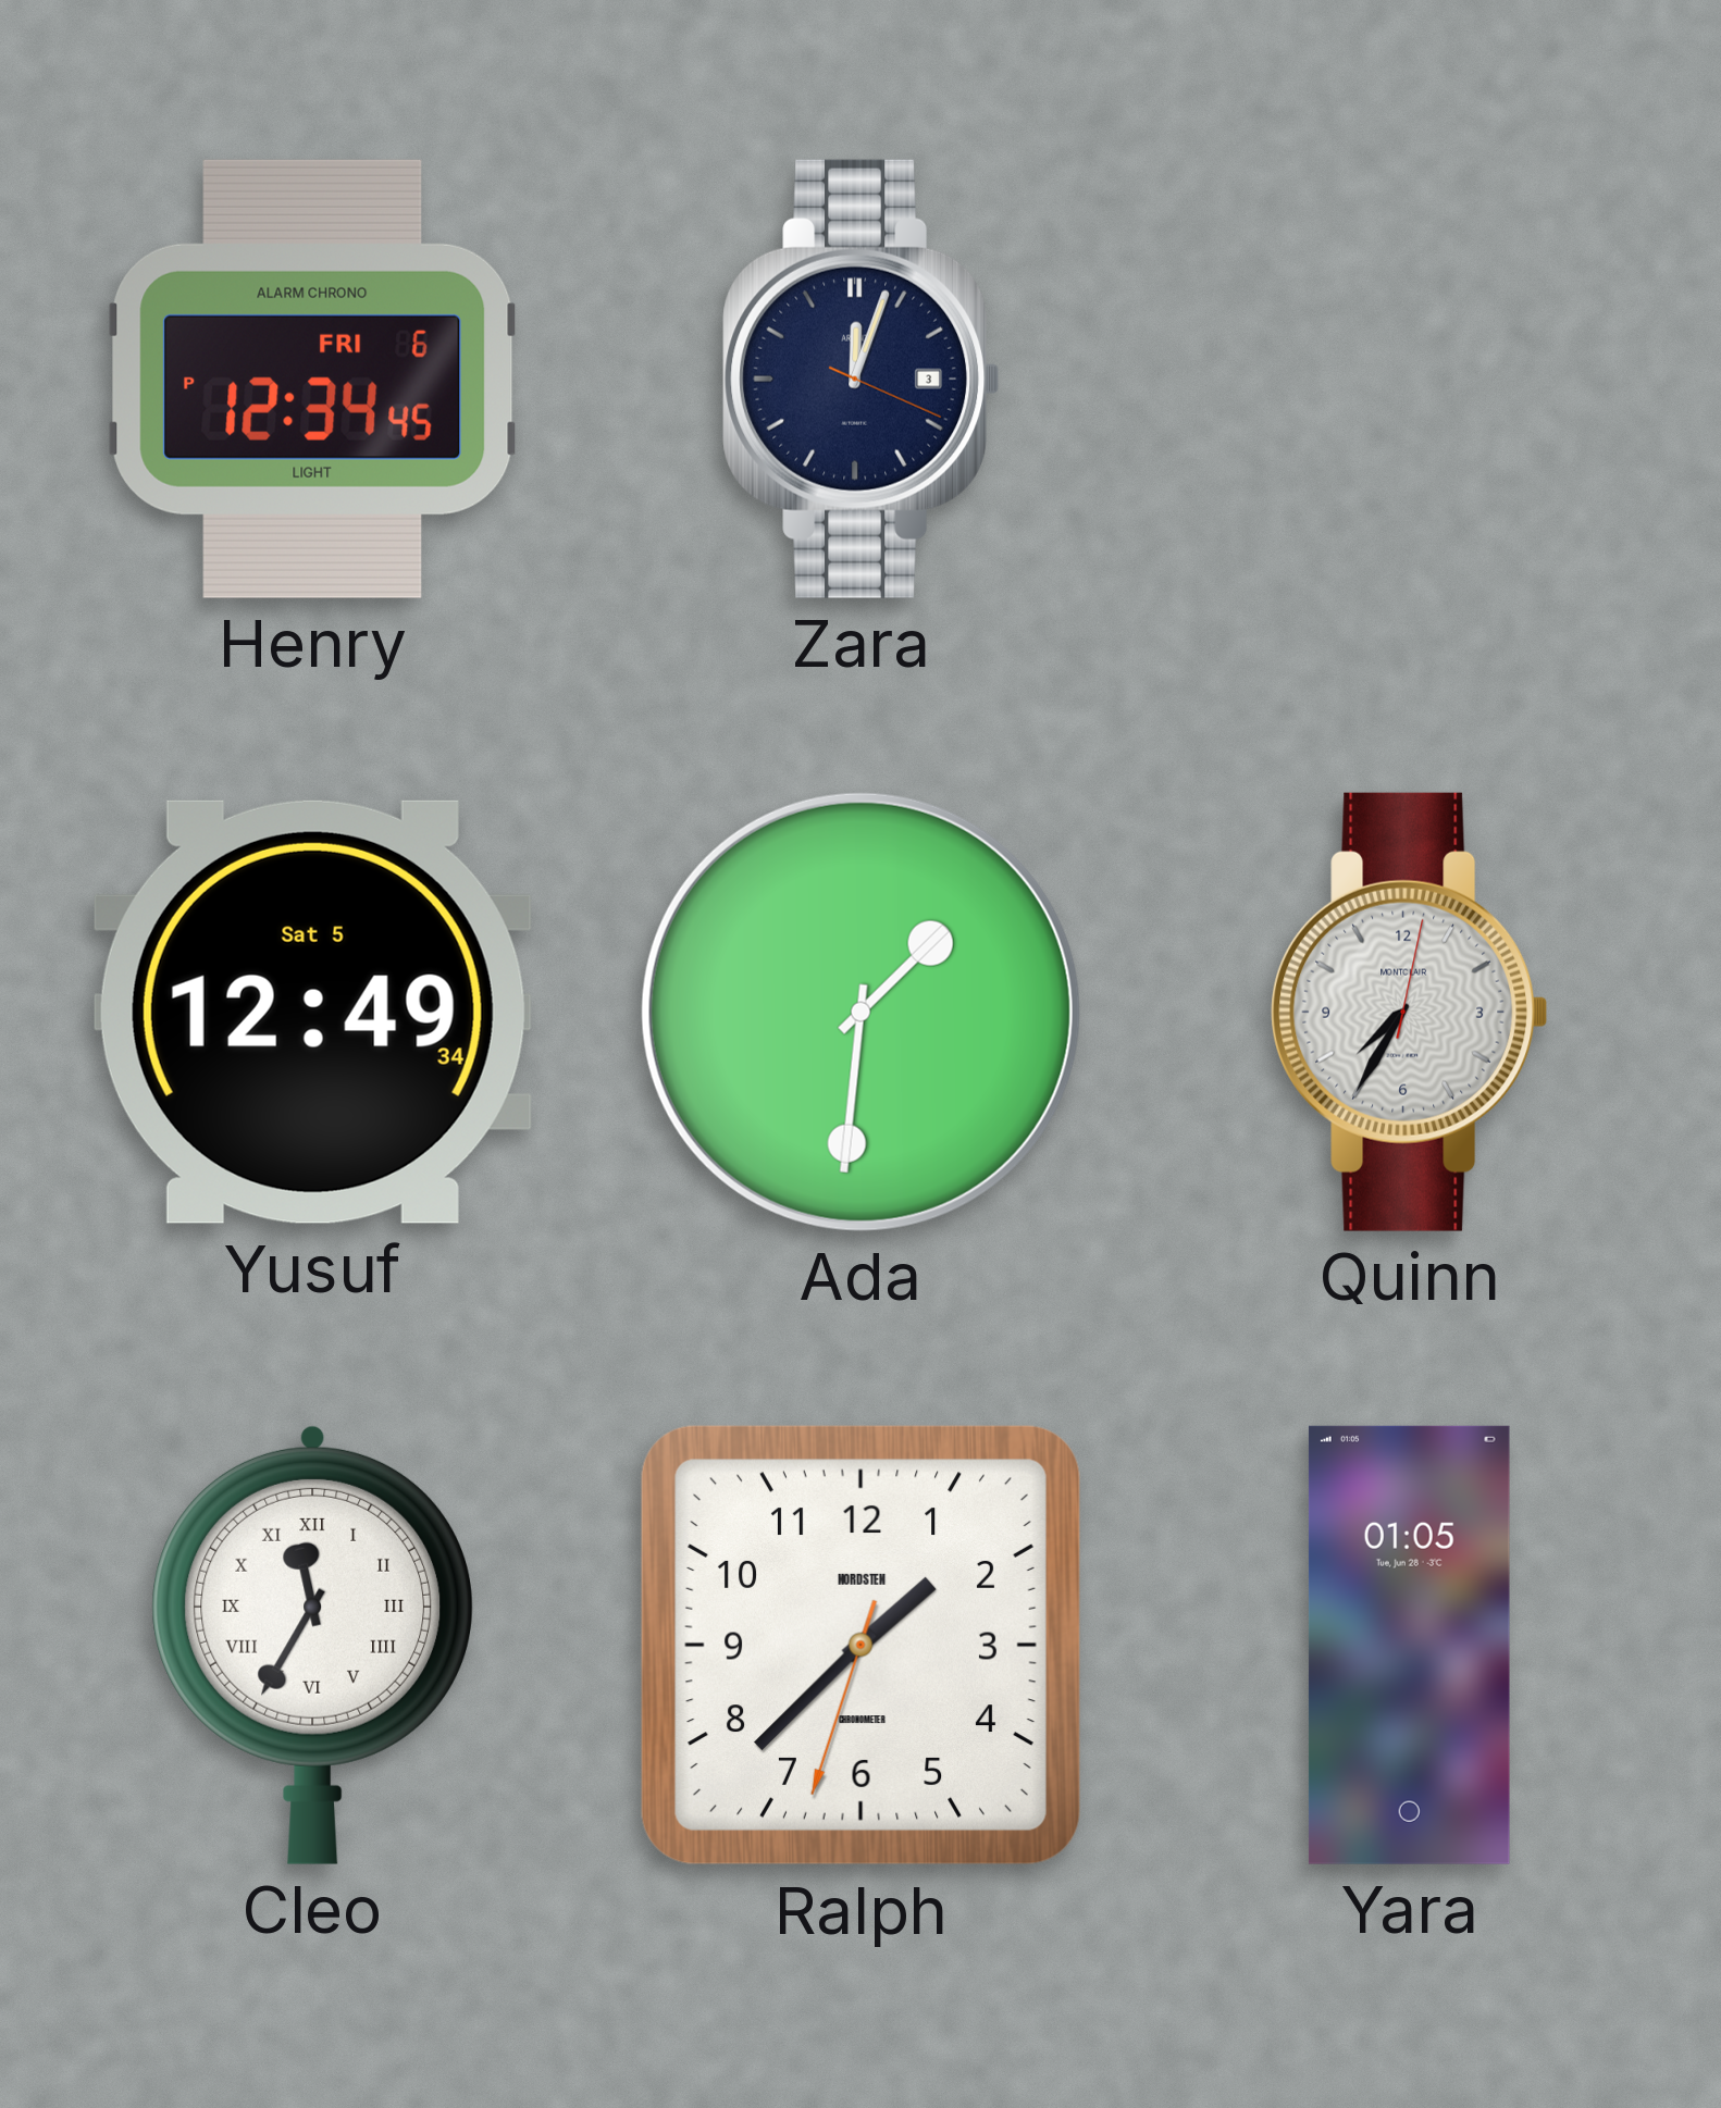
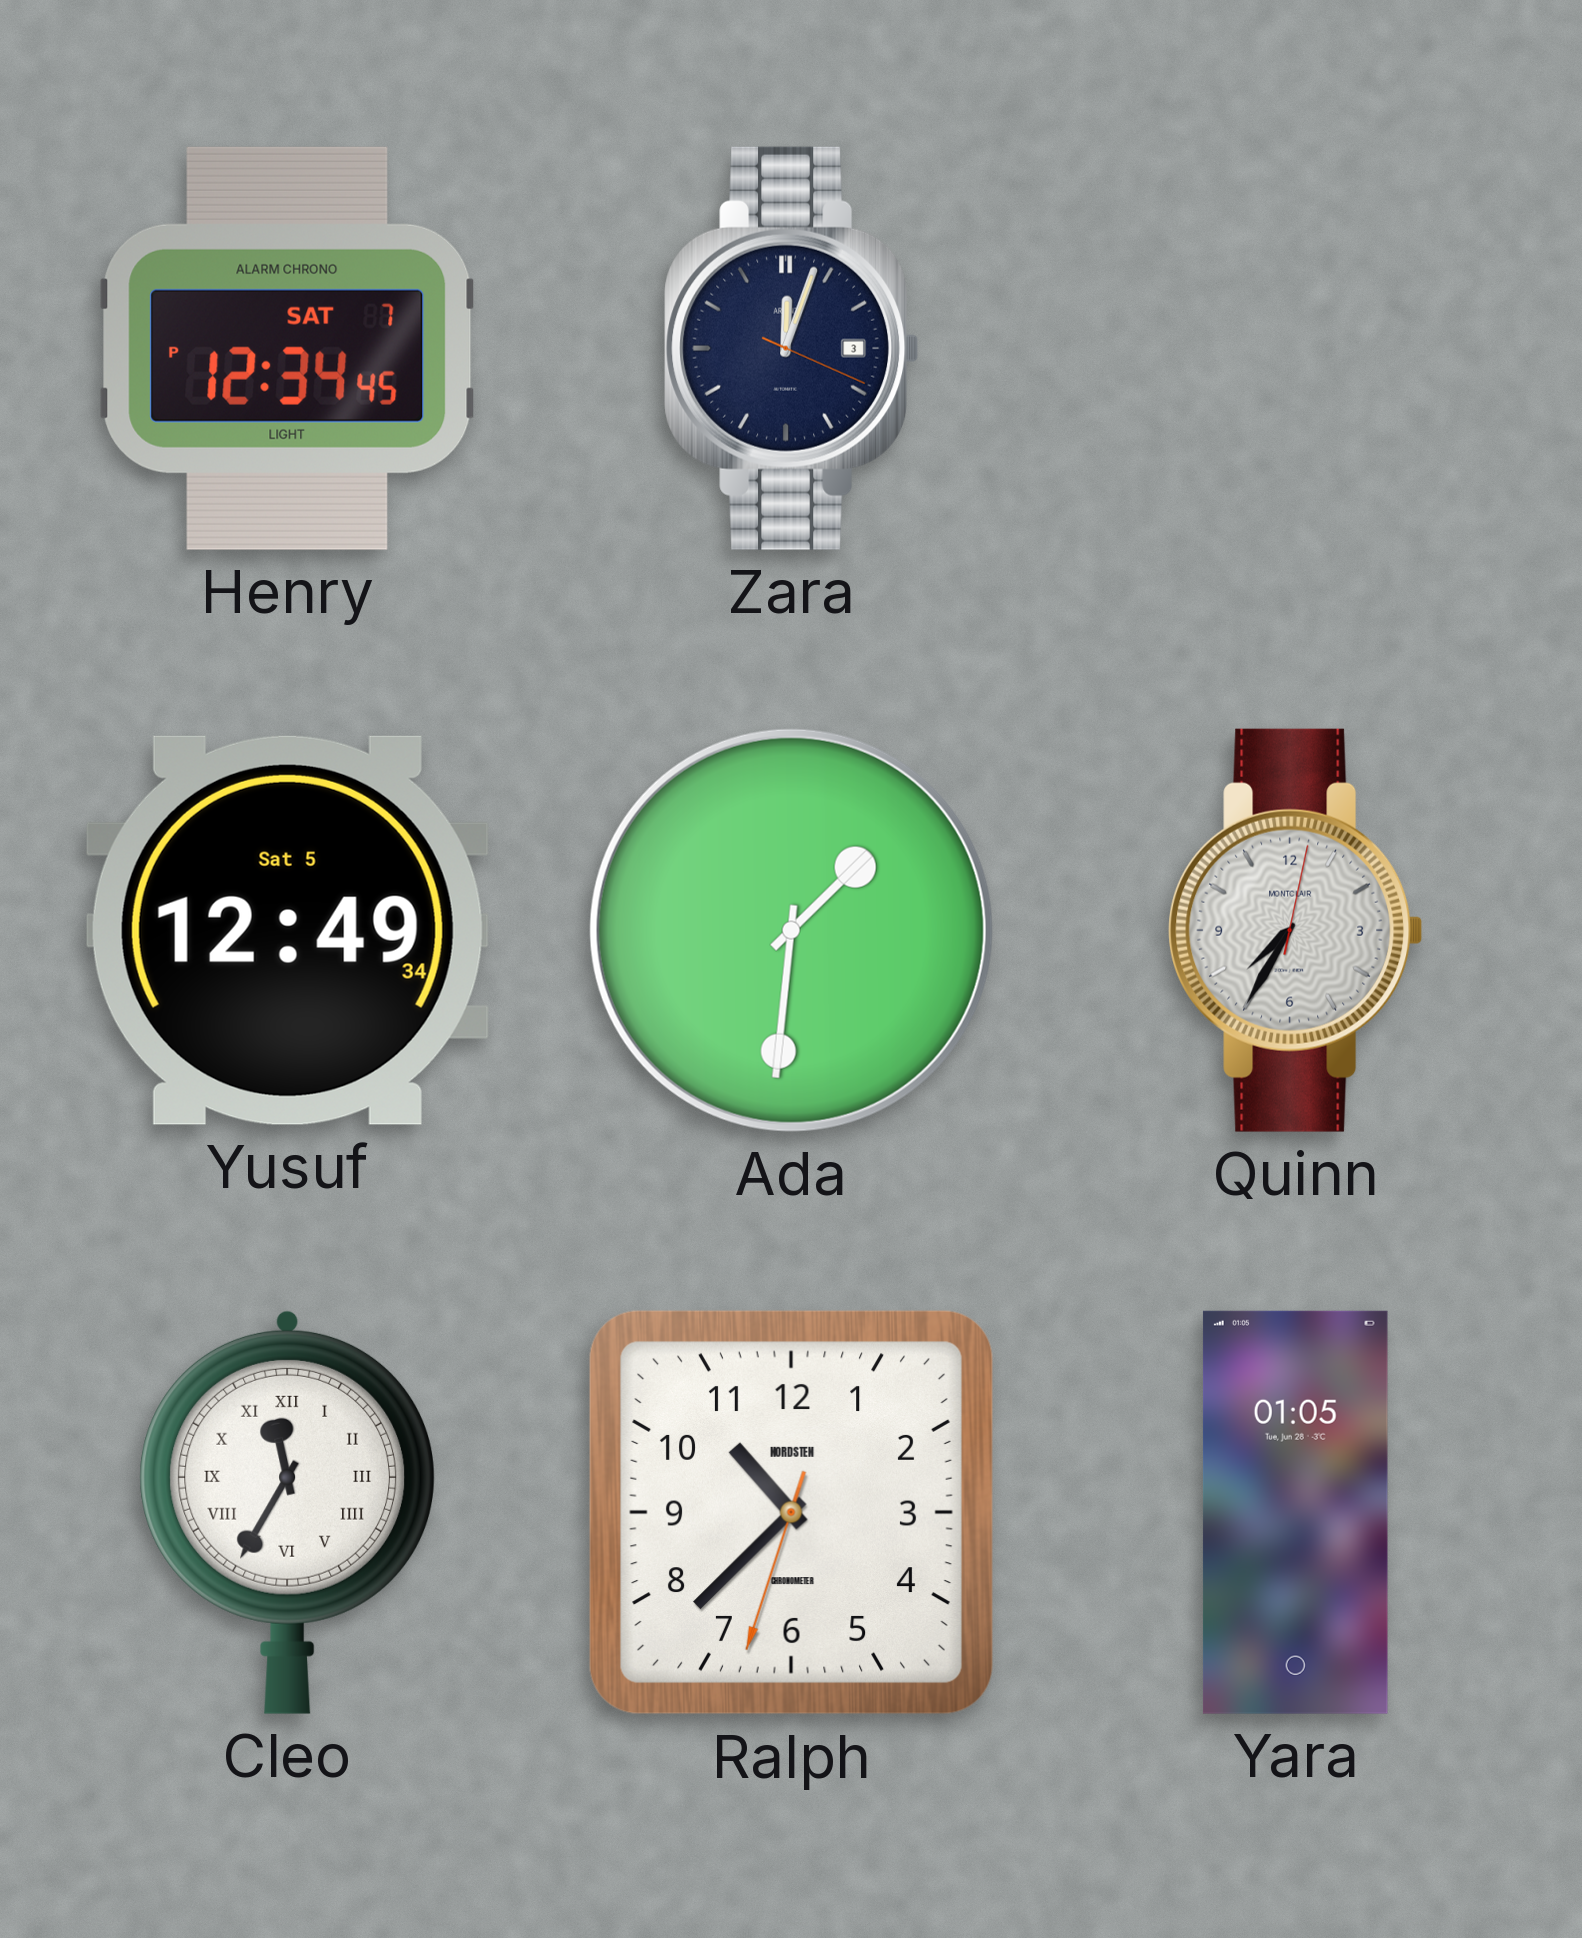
Henry date: FRI 6 -> SAT 7
Ralph: 1:37 -> 10:37
